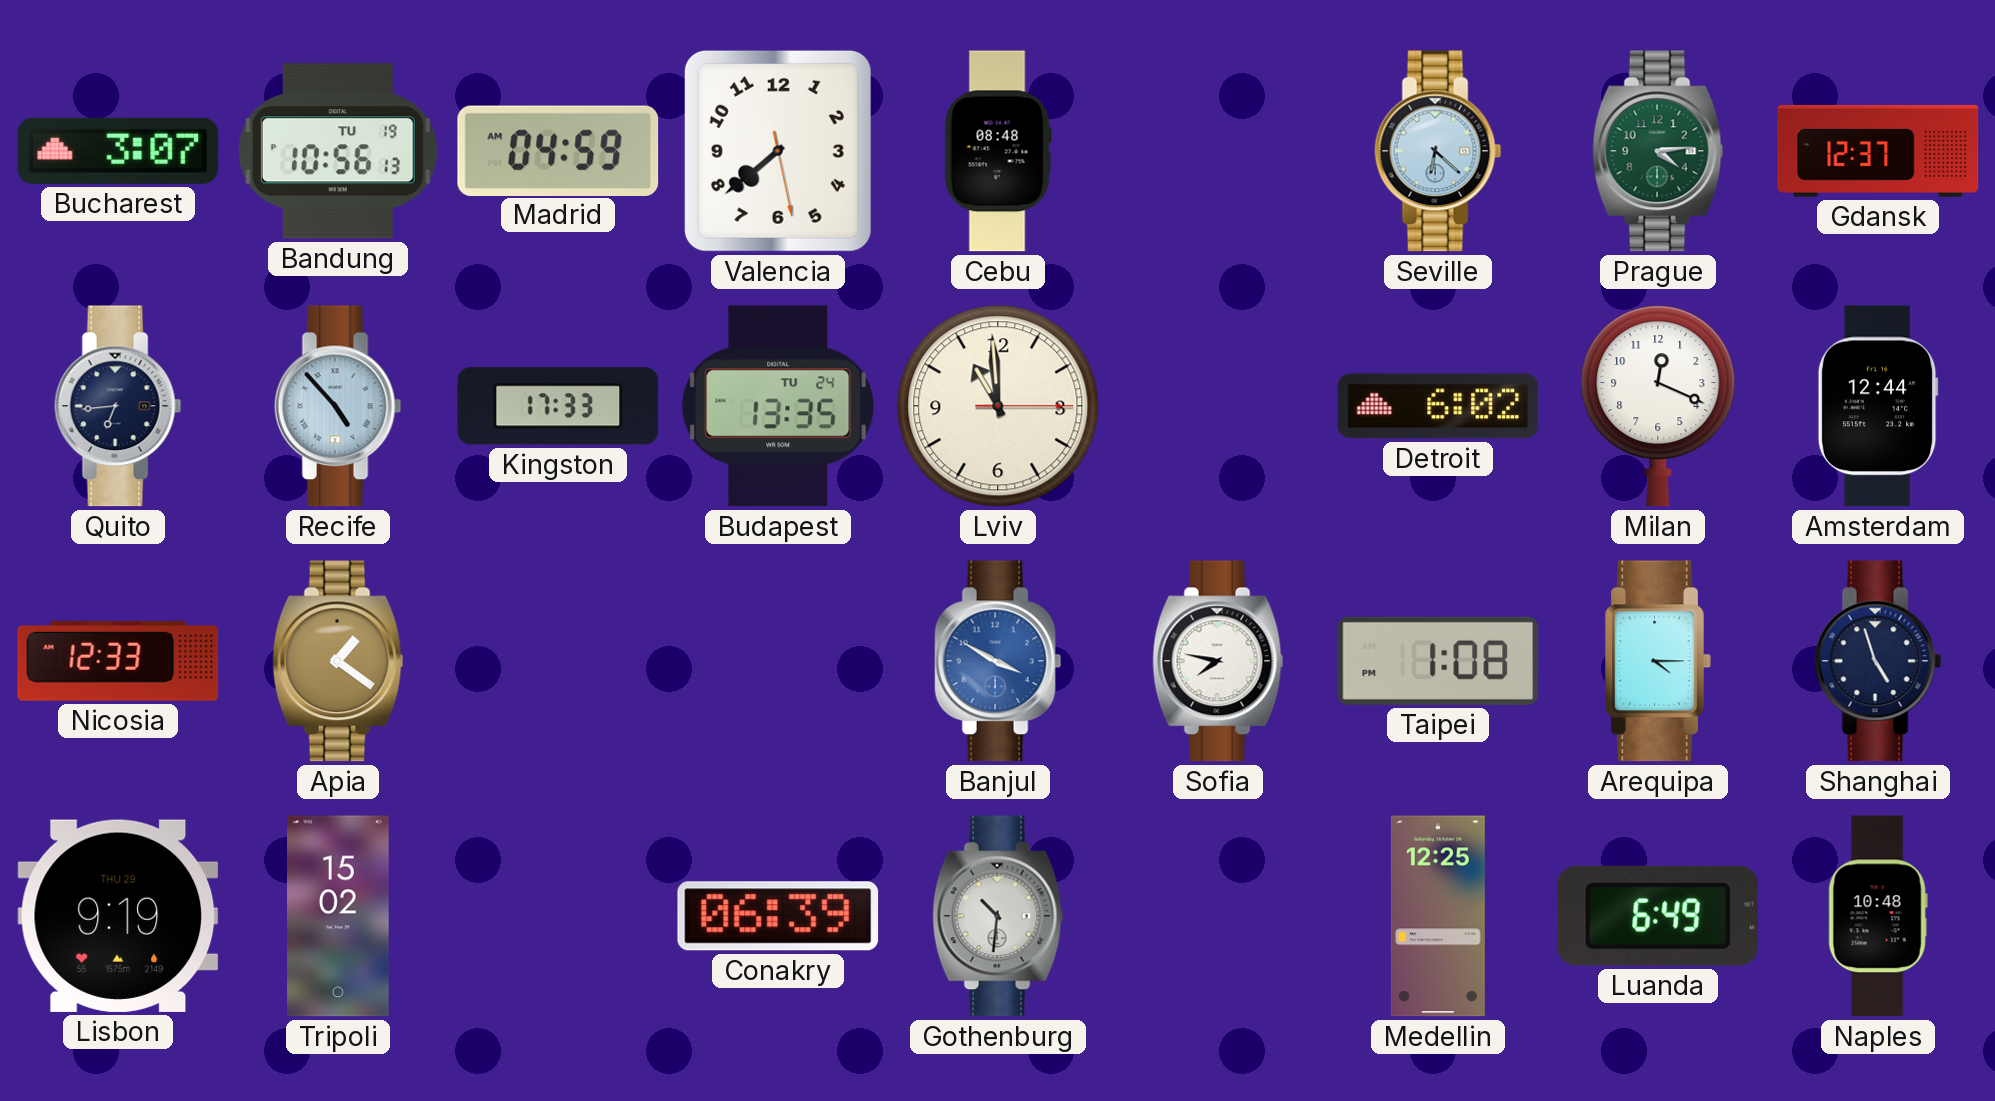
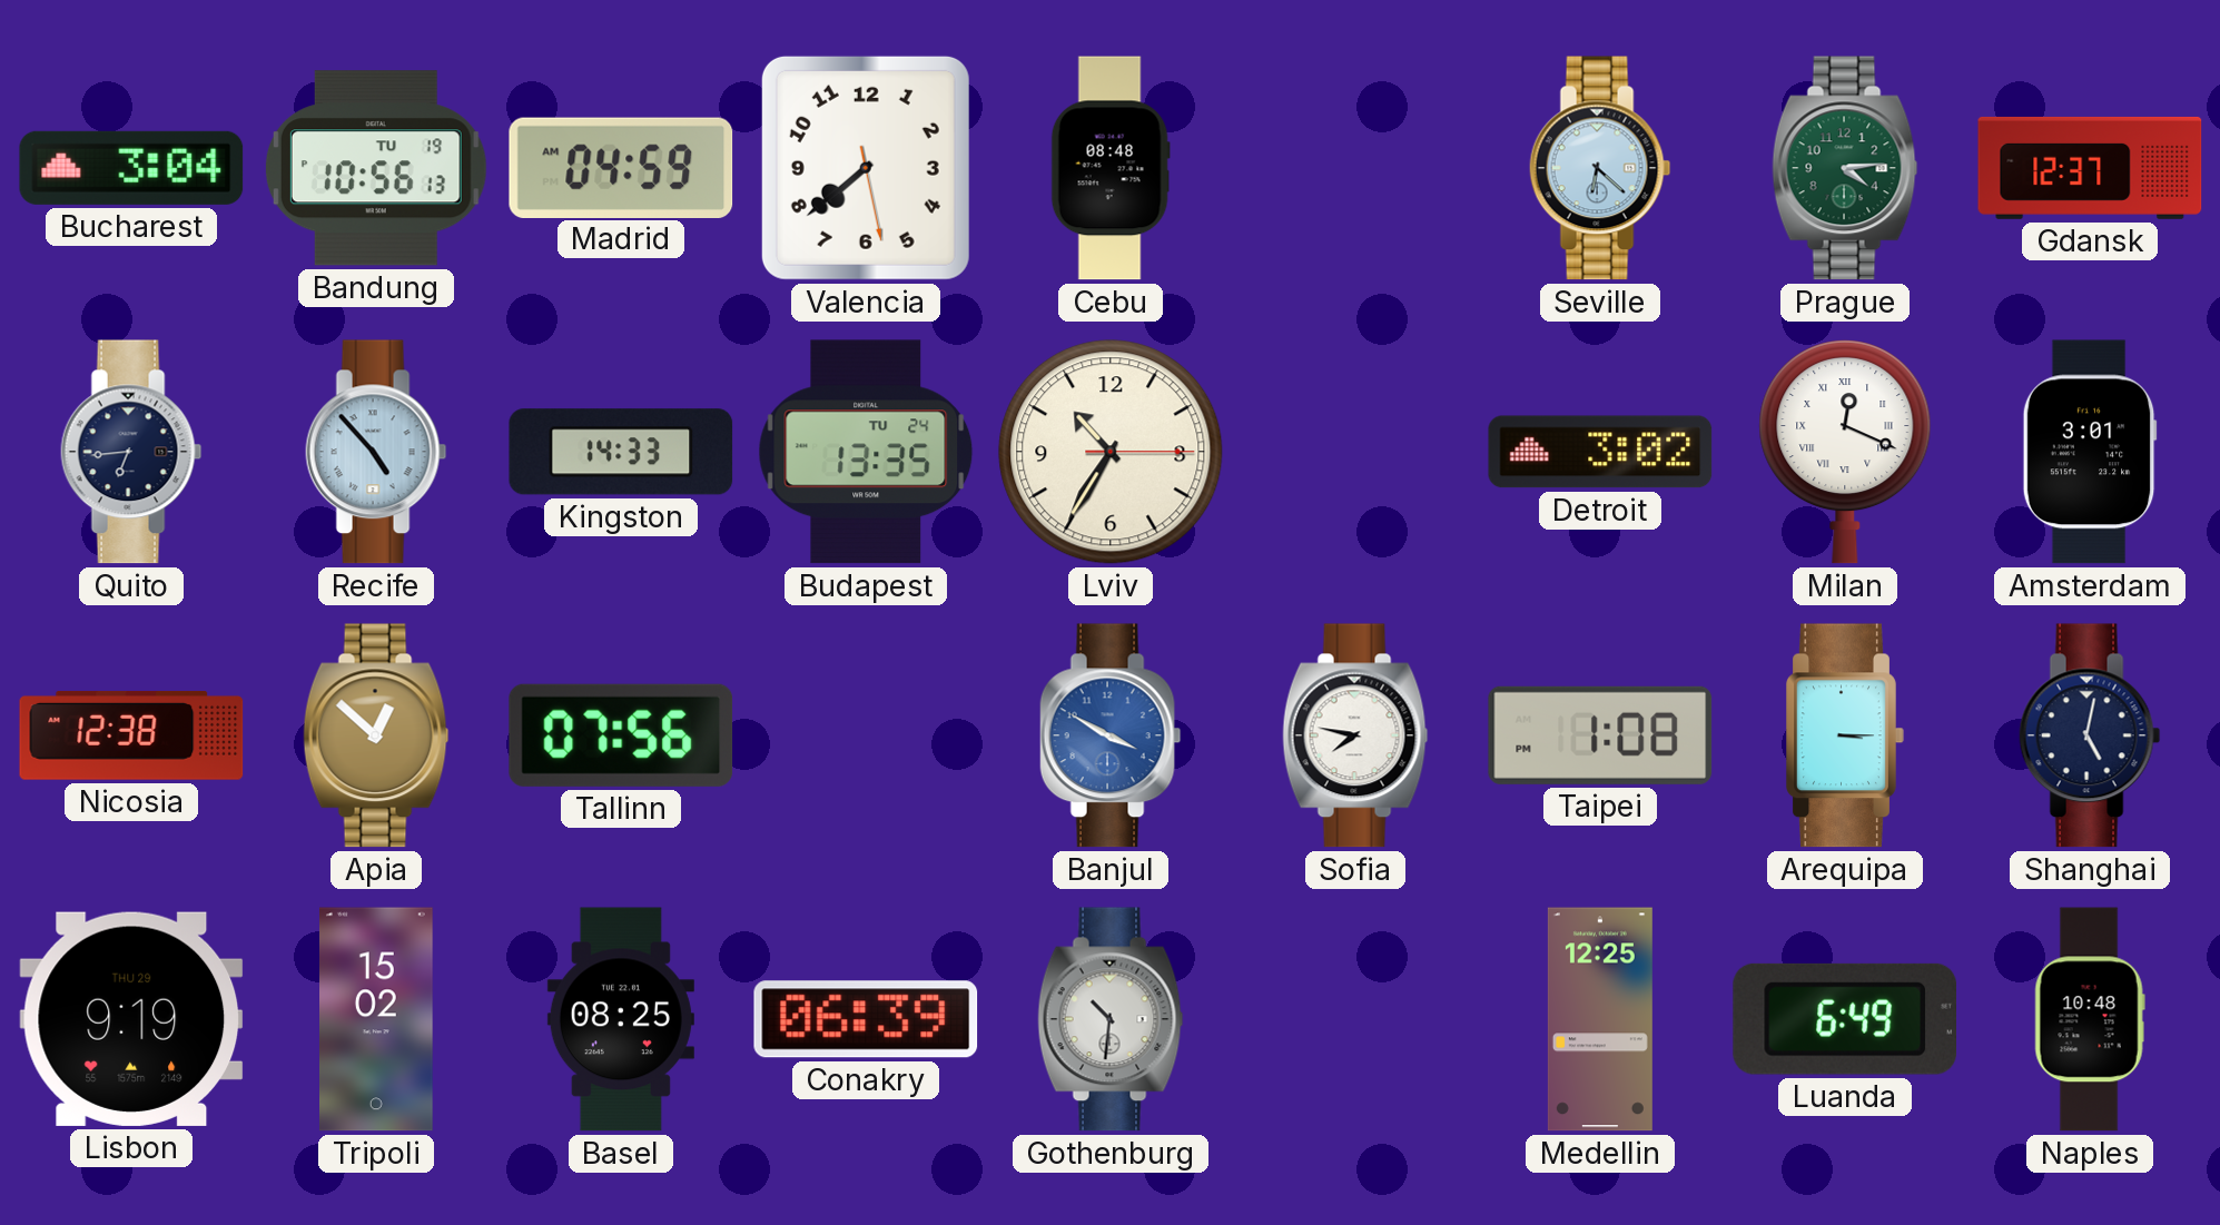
Bucharest: 3:07 -> 3:04
Kingston: 17:33 -> 14:33
Lviv: 10:59 -> 10:35
Detroit: 6:02 -> 3:02
Milan numerals: Arabic -> Roman
Amsterdam: 12:44 -> 3:01
Nicosia: 12:33 -> 12:38
Apia: 1:21 -> 12:52
Tallinn: none -> 07:56
Arequipa: 4:15 -> 3:15
Shanghai: 4:57 -> 5:02
Basel: none -> 08:25
